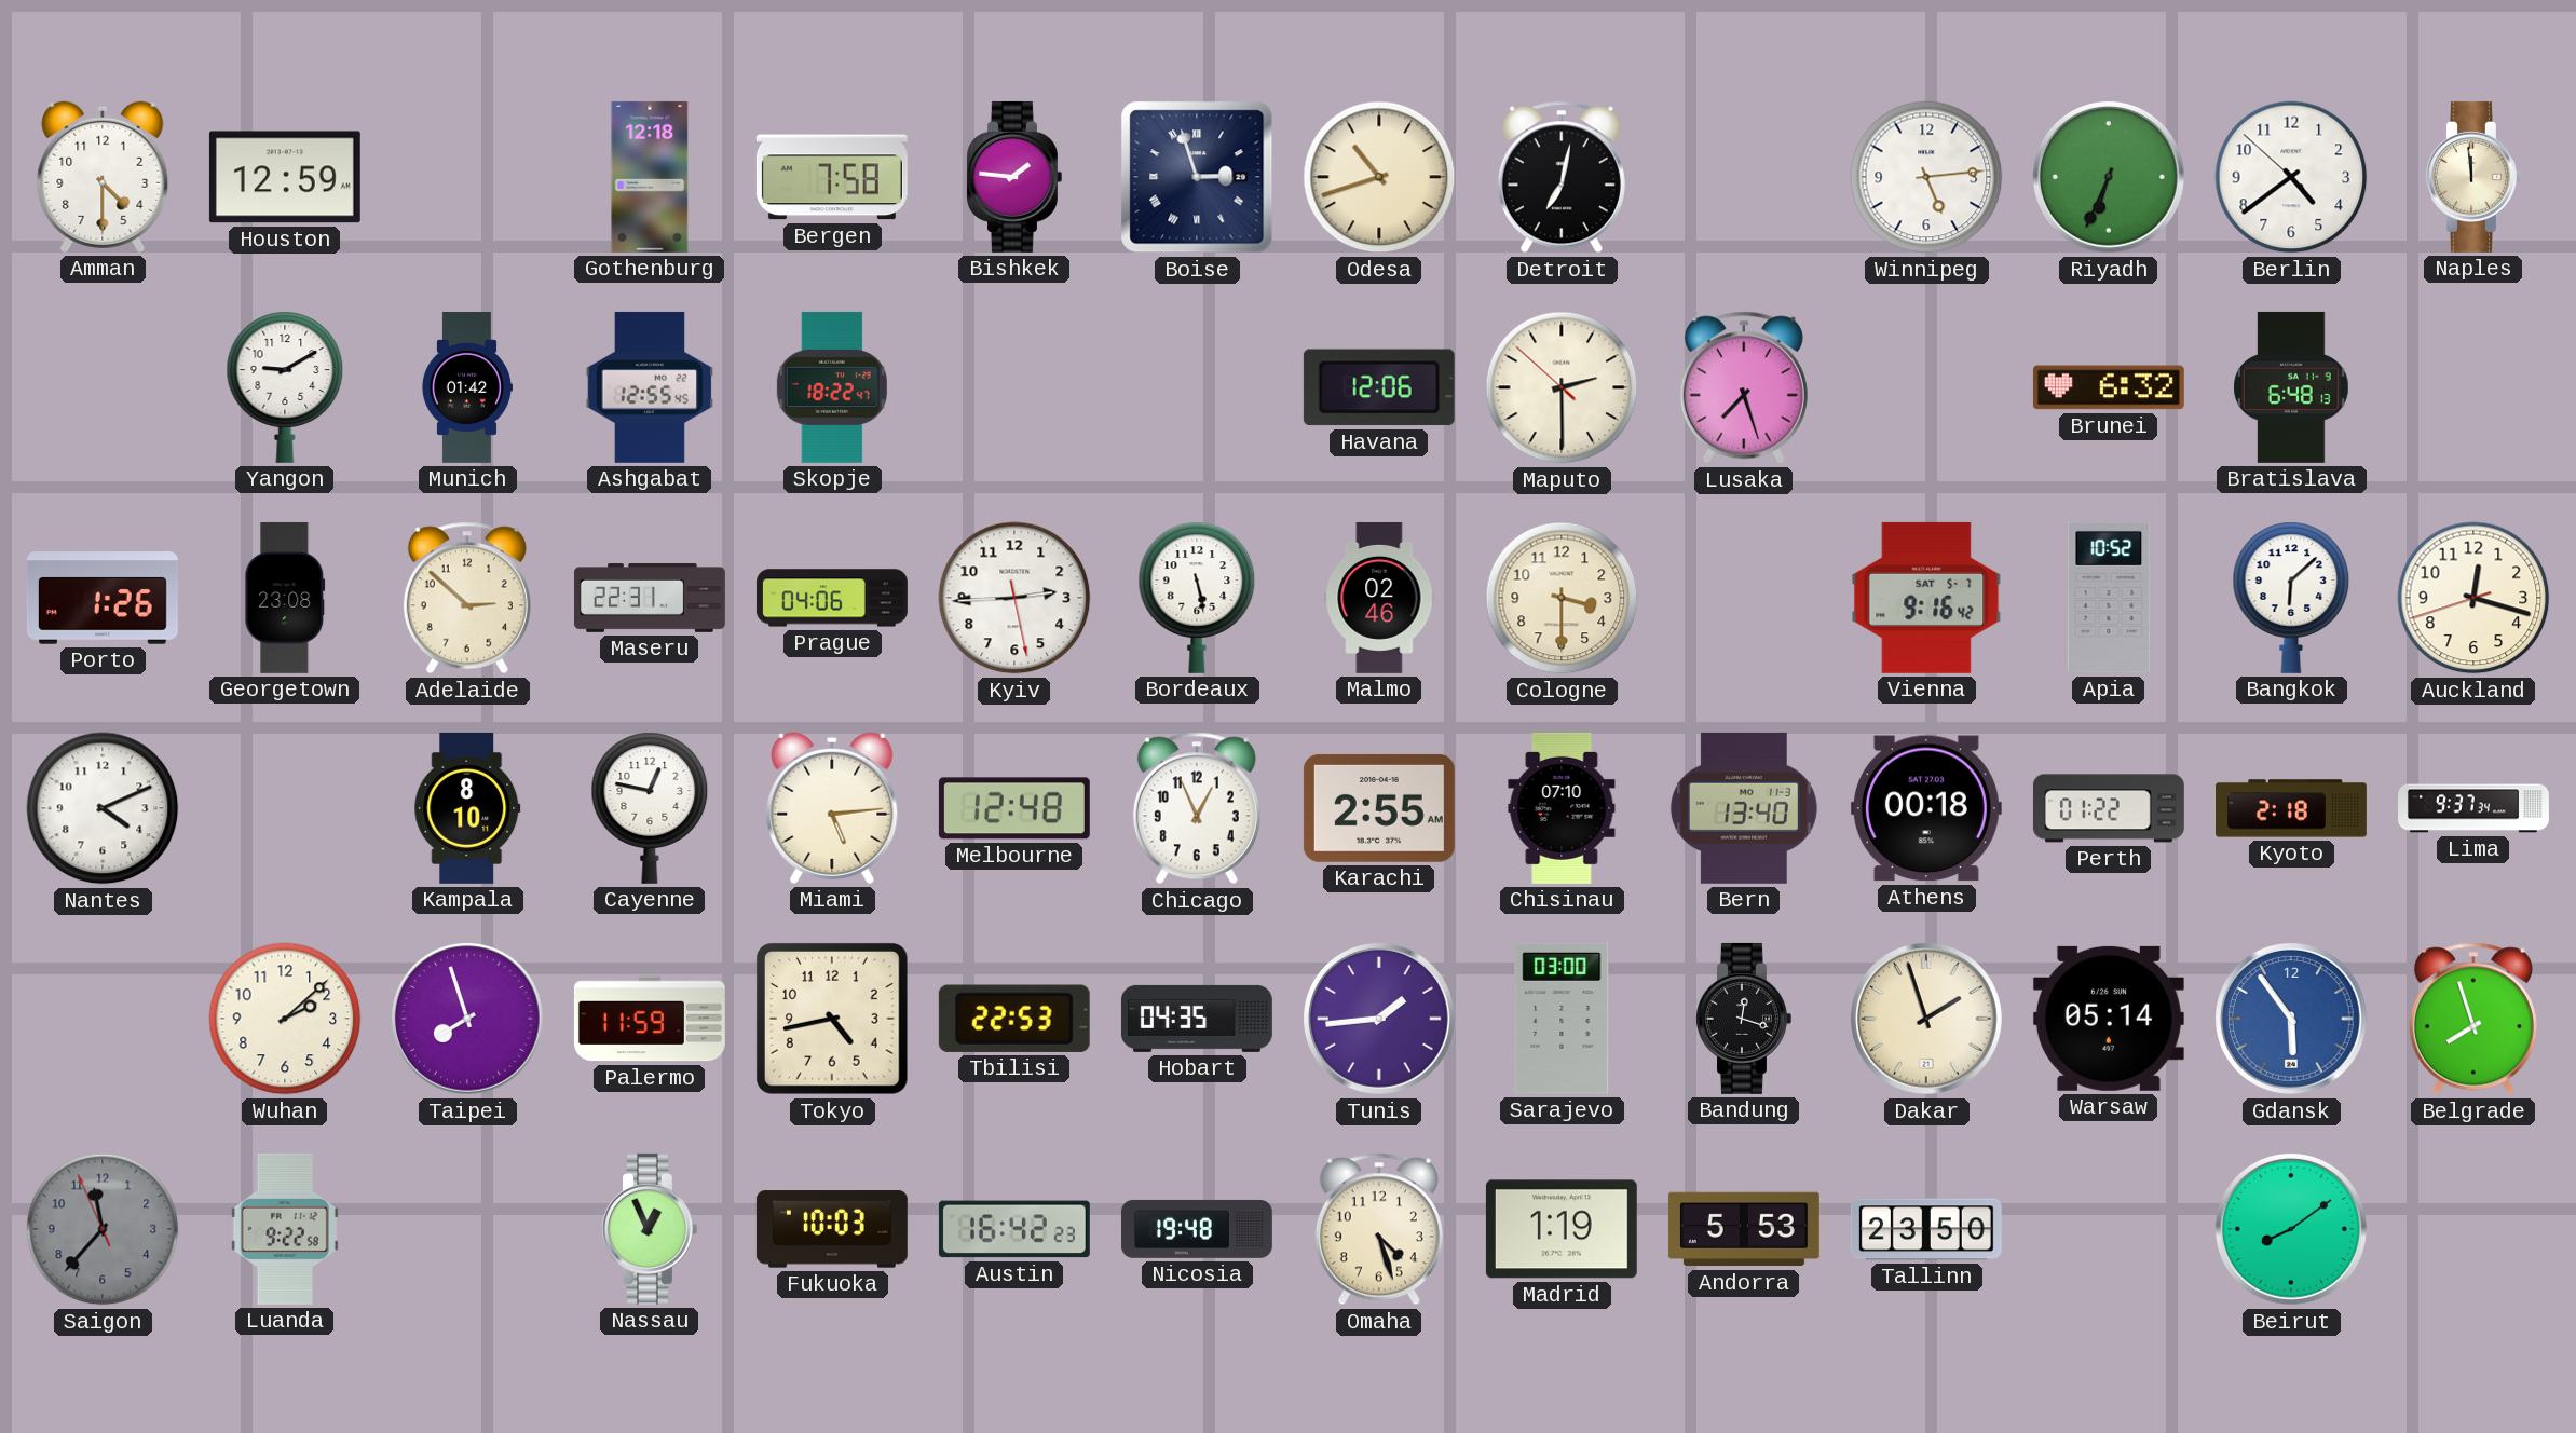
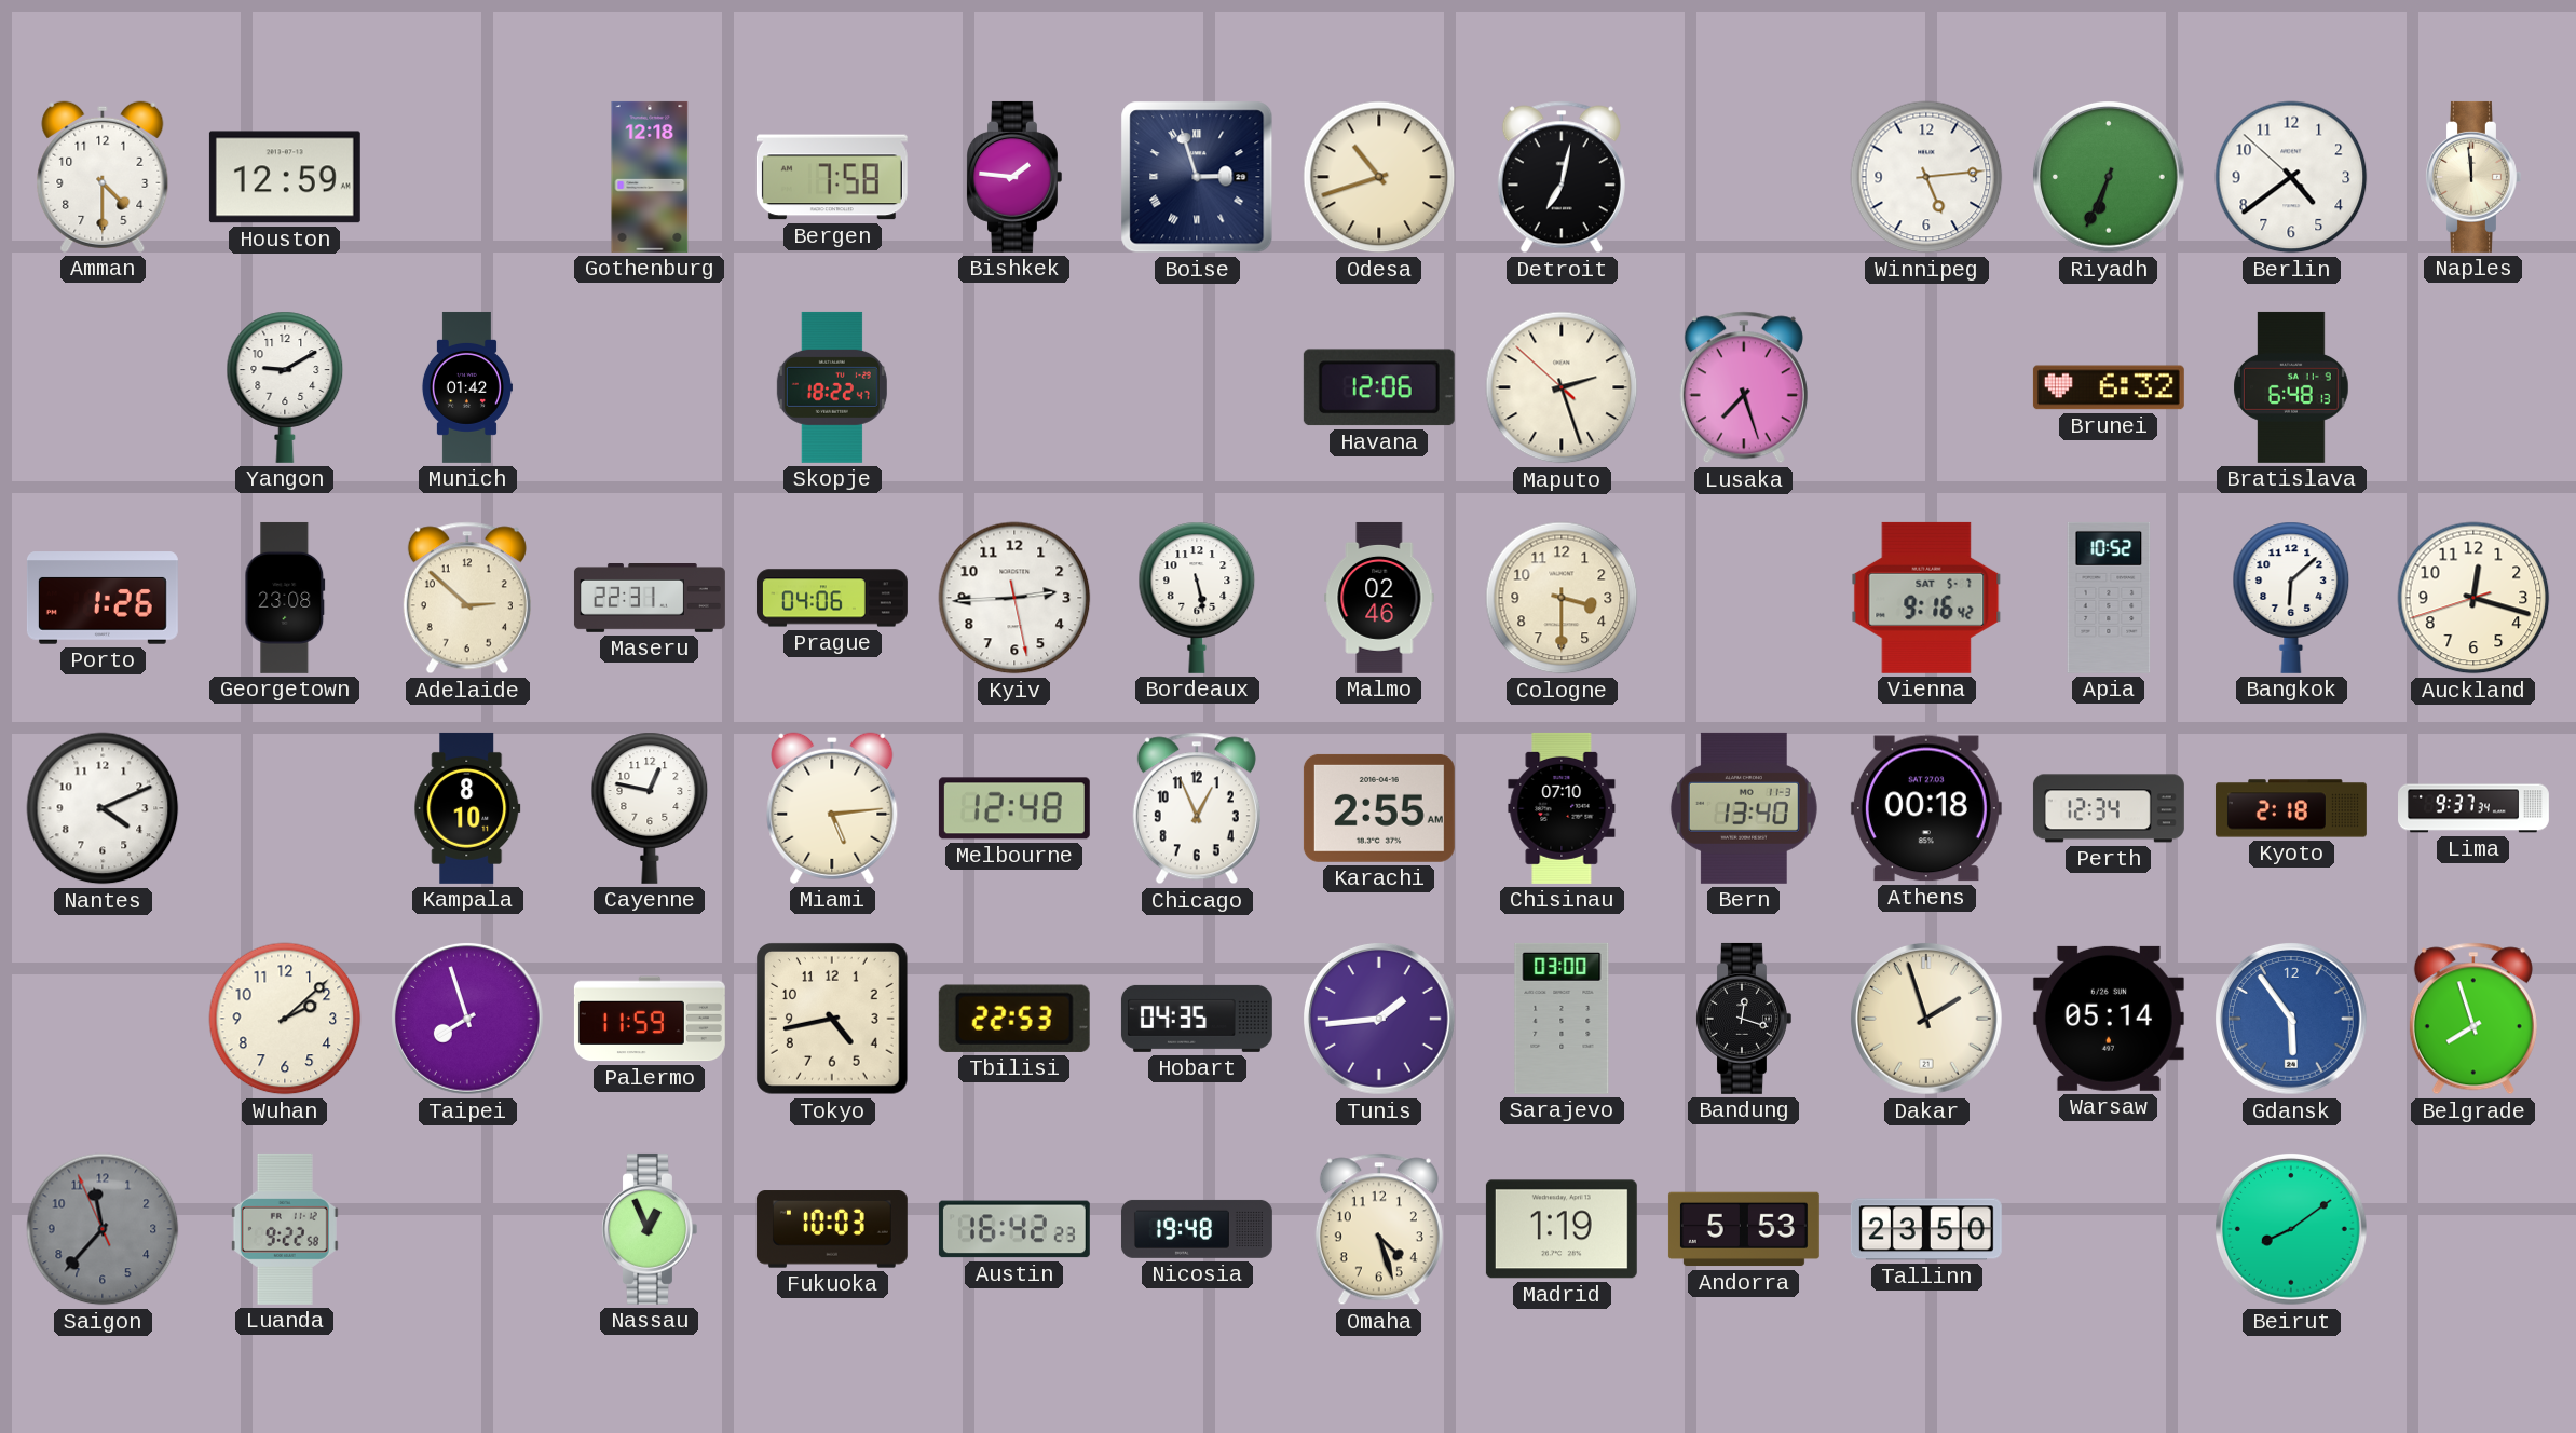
Ashgabat: 12:55 -> none
Maputo: 2:29 -> 2:26
Perth: 01:22 -> 12:34
